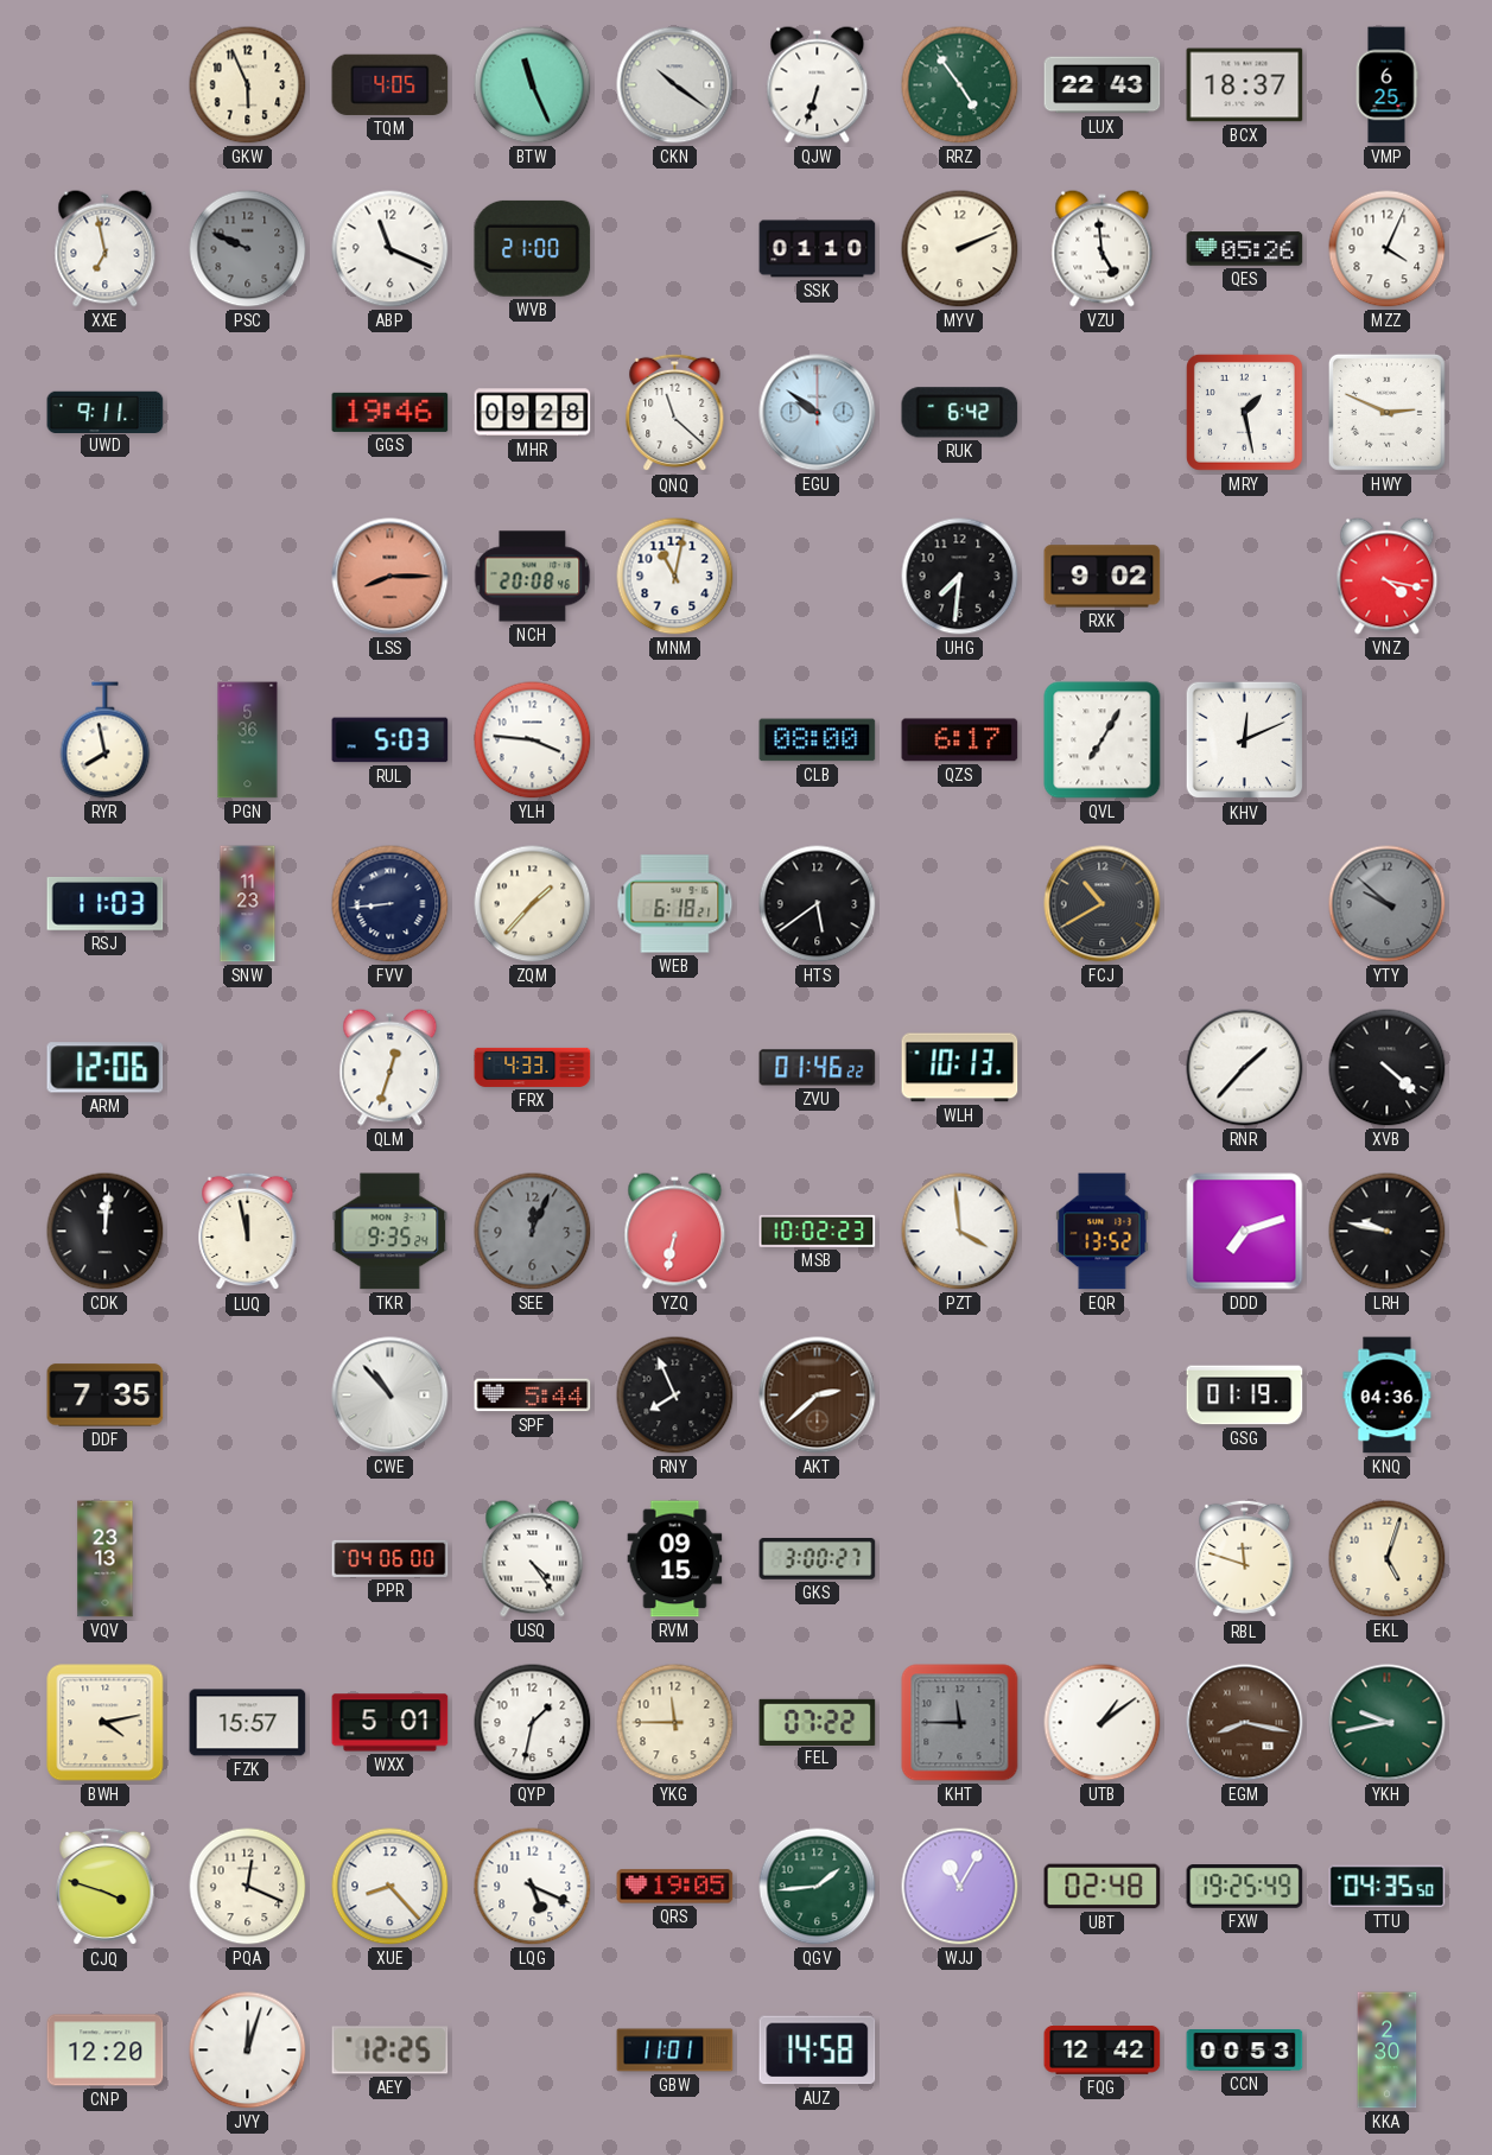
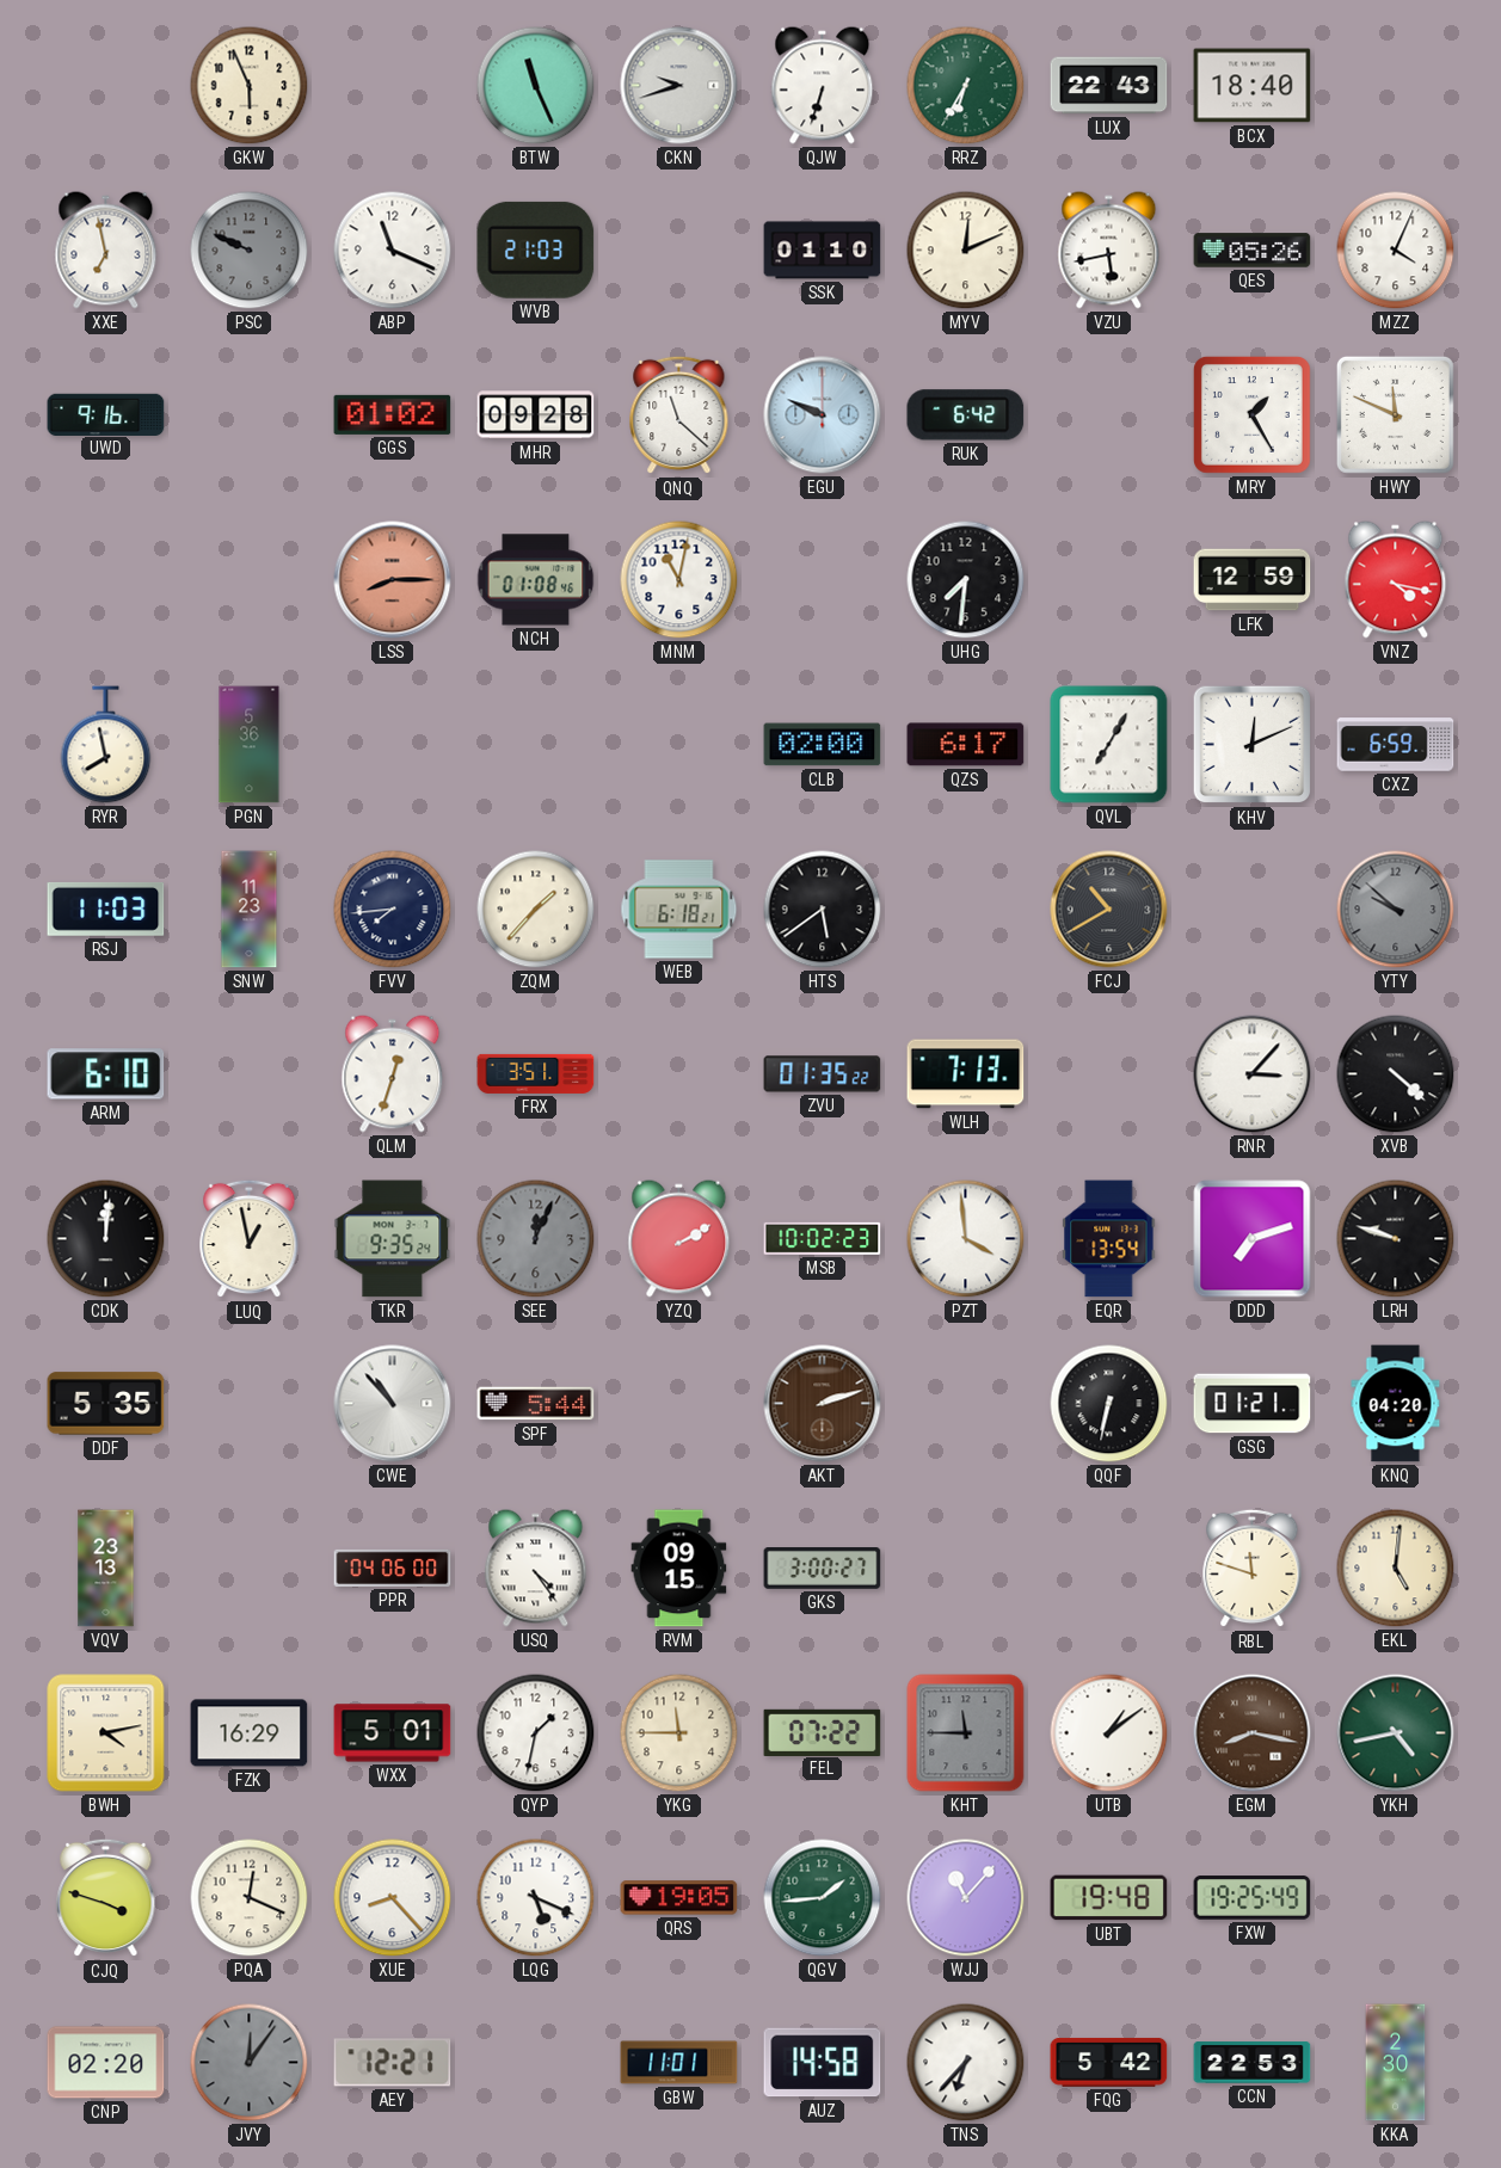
TQM: 4:05 -> none
CKN: 10:21 -> 9:42
RRZ: 4:54 -> 6:35
BCX: 18:37 -> 18:40
VMP: 6:25 -> none
WVB: 21:00 -> 21:03
MYV: 2:11 -> 12:11
VZU: 4:59 -> 5:43
UWD: 9:11 -> 9:16
GGS: 19:46 -> 01:02
EGU: 9:51 -> 9:49
MRY: 1:28 -> 1:25
HWY: 2:49 -> 11:49
NCH: 20:08 -> 01:08
RXK: 9:02 -> none
LFK: none -> 12:59
RUL: 5:03 -> none
YLH: 3:46 -> none
CLB: 08:00 -> 02:00
CXZ: none -> 6:59
FVV: 8:44 -> 7:44
ARM: 12:06 -> 6:10
FRX: 4:33 -> 3:51
ZVU: 01:46 -> 01:35
WLH: 10:13 -> 7:13
RNR: 1:37 -> 3:07
LUQ: 11:58 -> 12:58
YZQ: 6:32 -> 2:10
EQR: 13:52 -> 13:54
LRH: 9:47 -> 9:48
DDF: 7:35 -> 5:35
RNY: 7:56 -> none
AKT: 2:38 -> 2:12
QQF: none -> 6:32
GSG: 01:19 -> 01:21
KNQ: 04:36 -> 04:20
EKL: 5:03 -> 5:01
FZK: 15:57 -> 16:29
YKH: 9:43 -> 4:43
WJJ: 11:05 -> 11:07
UBT: 02:48 -> 19:48
TTU: 04:35 -> none
CNP: 12:20 -> 02:20
JVY: 12:03 -> 12:06
JVY dial: white -> grey
AEY: 12:25 -> 12:21
TNS: none -> 6:37
FQG: 12:42 -> 5:42
CCN: 00:53 -> 22:53
